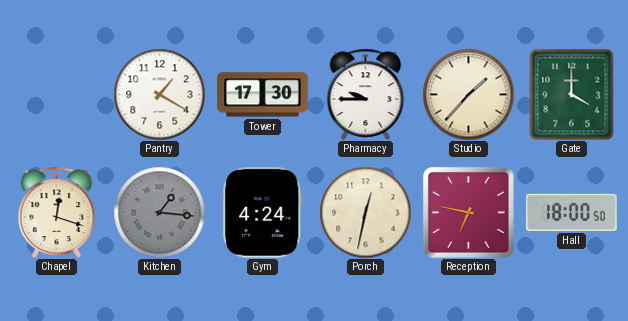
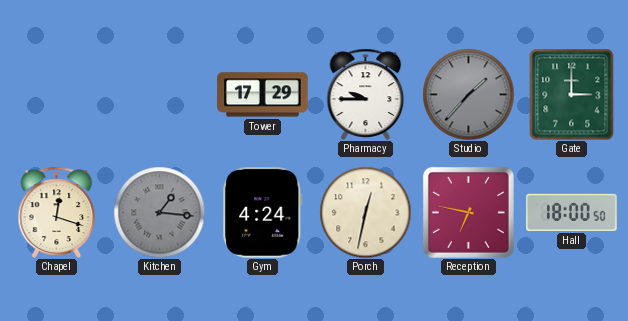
Pantry: 1:20 -> none
Tower: 17:30 -> 17:29
Studio dial: cream -> grey
Gate: 4:00 -> 3:00
